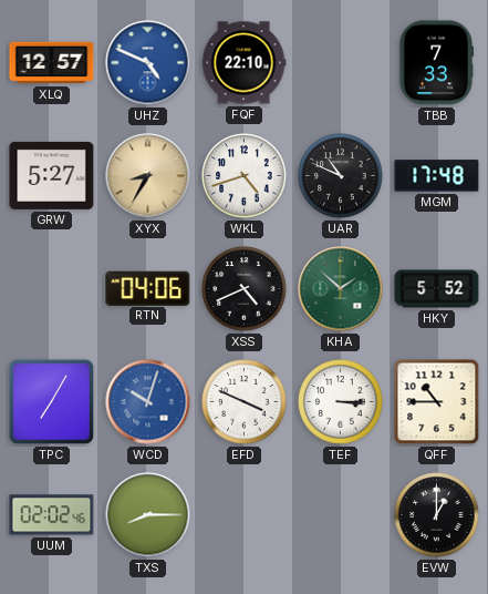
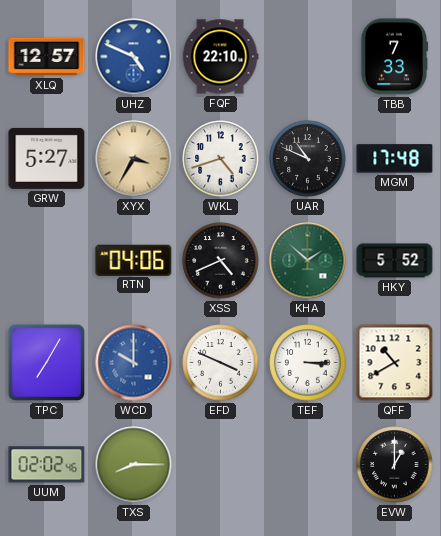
XYX: 8:35 -> 3:35
WCD: 10:03 -> 10:00
QFF: 10:45 -> 10:40
